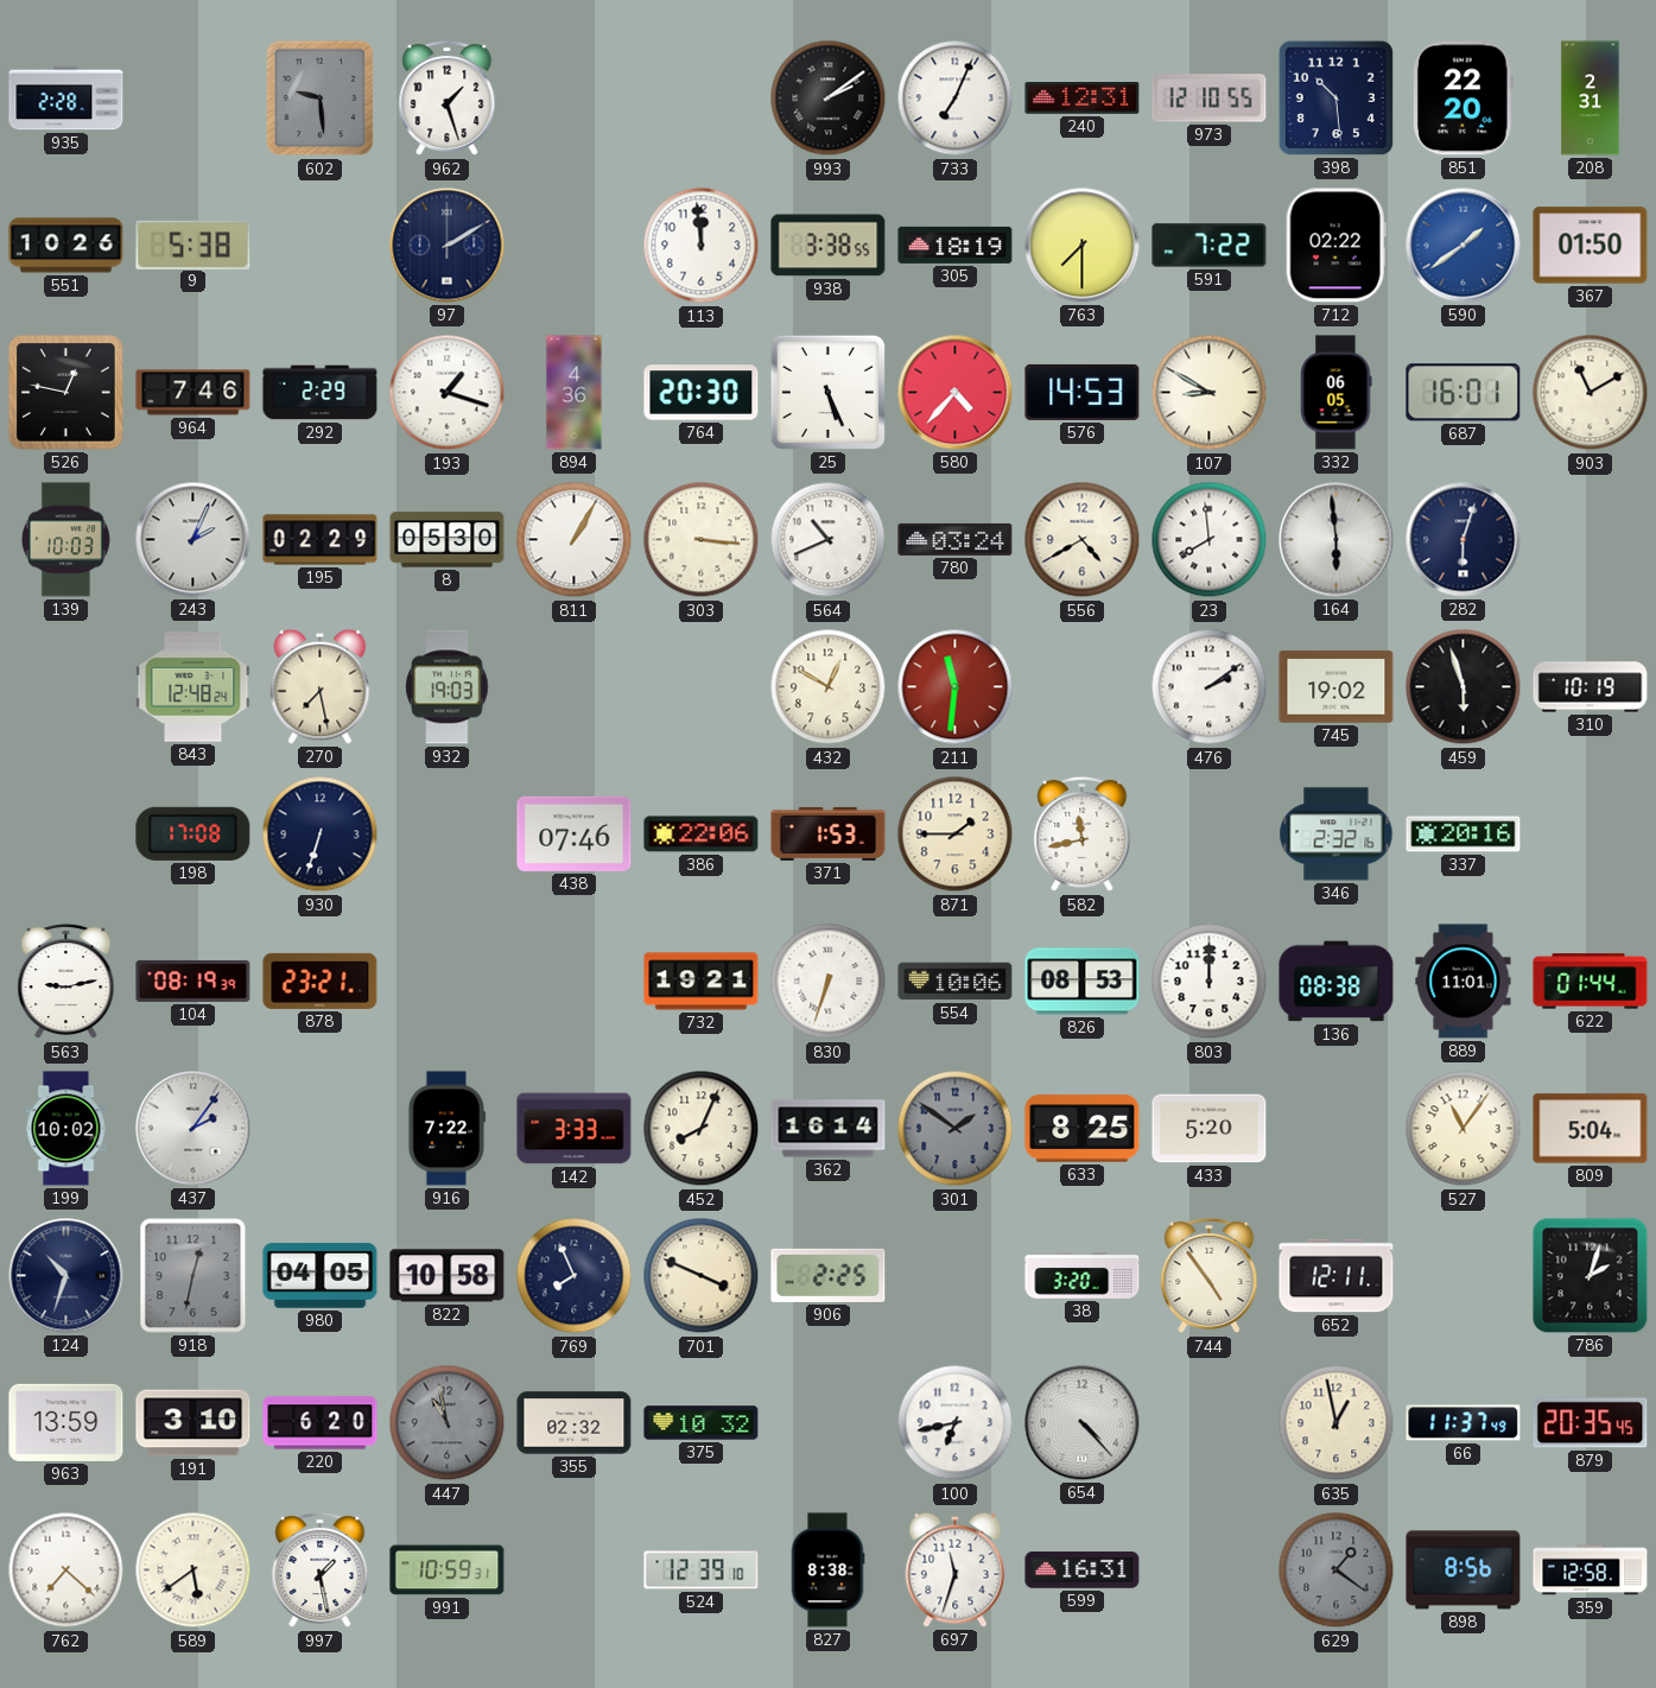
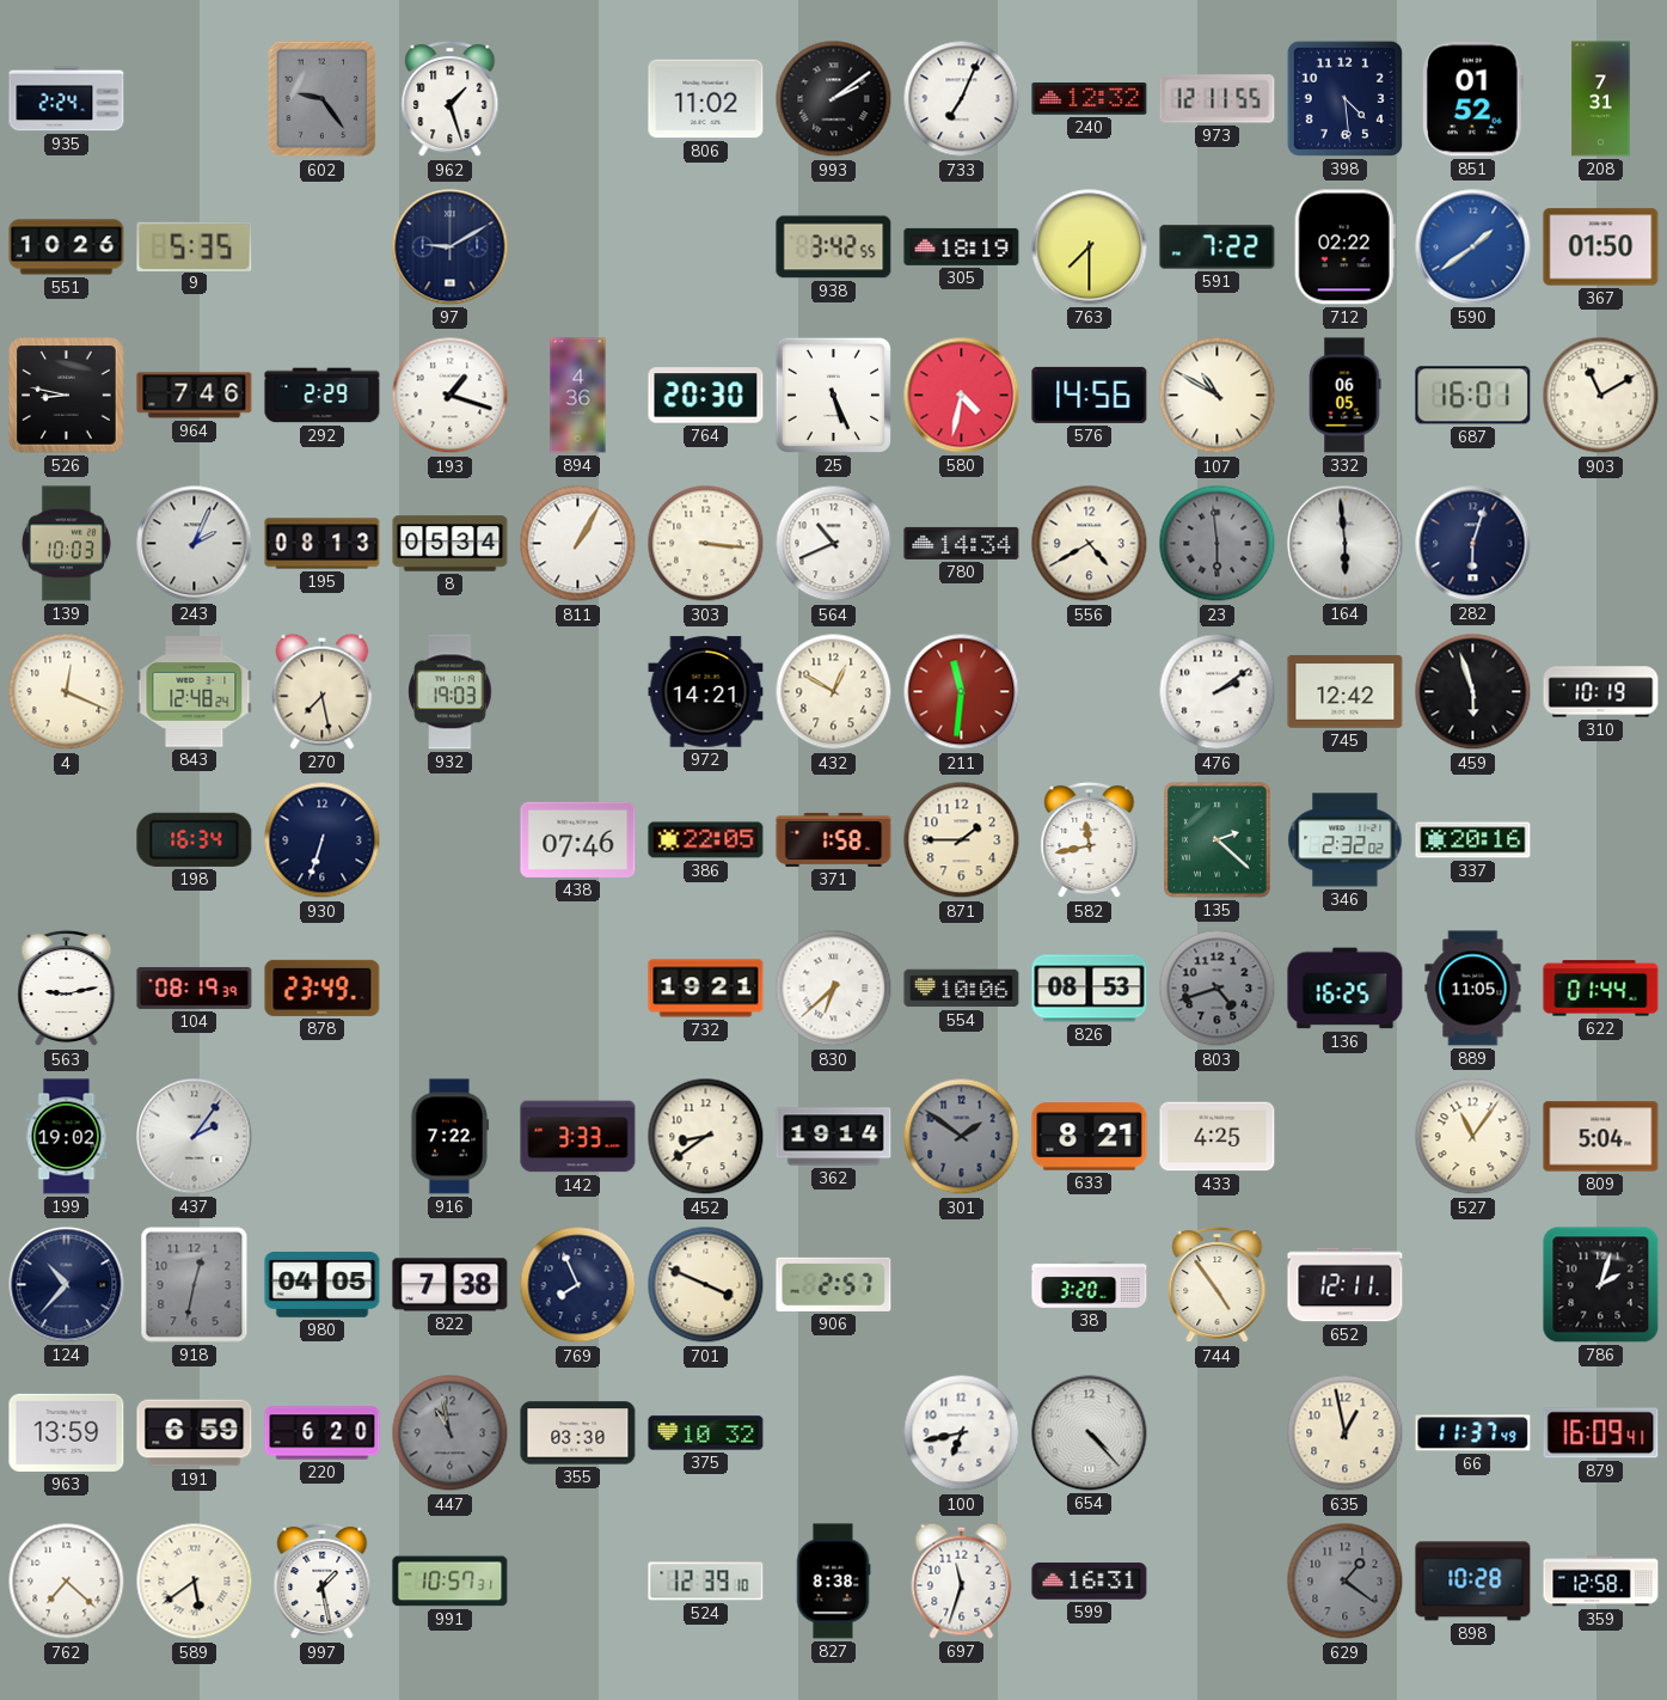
935: 2:28 -> 2:24
602: 9:29 -> 9:24
806: none -> 11:02
240: 12:31 -> 12:32
973: 12:10 -> 12:11
398: 10:29 -> 4:29
851: 22:20 -> 01:52
208: 2:31 -> 7:31
9: 5:38 -> 5:35
97: 2:10 -> 9:10
113: 11:59 -> none
938: 3:38 -> 3:42
526: 12:47 -> 8:47
580: 4:37 -> 4:32
576: 14:53 -> 14:56
107: 8:50 -> 10:50
195: 02:29 -> 08:13
8: 05:30 -> 05:34
780: 03:24 -> 14:34
23: 7:59 -> 5:59
23 dial: white -> grey
4: none -> 12:19
972: none -> 14:21
745: 19:02 -> 12:42
198: 17:08 -> 16:34
386: 22:06 -> 22:05
371: 1:53 -> 1:58
135: none -> 2:22
346: 2:32:16 -> 2:32:02
878: 23:21 -> 23:49
830: 6:33 -> 6:38
803: 12:00 -> 4:42
803 dial: white -> grey
136: 08:38 -> 16:25
889: 11:01 -> 11:05
199: 10:02 -> 19:02
452: 8:04 -> 8:39
362: 16:14 -> 19:14
633: 8:25 -> 8:21
433: 5:20 -> 4:25
124: 10:33 -> 10:37
822: 10:58 -> 7:38
906: 2:25 -> 2:57
191: 3:10 -> 6:59
355: 02:32 -> 03:30
879: 20:35 -> 16:09
991: 10:59 -> 10:57
898: 8:56 -> 10:28
